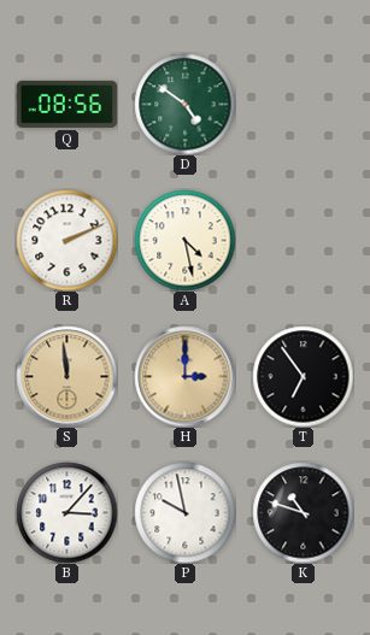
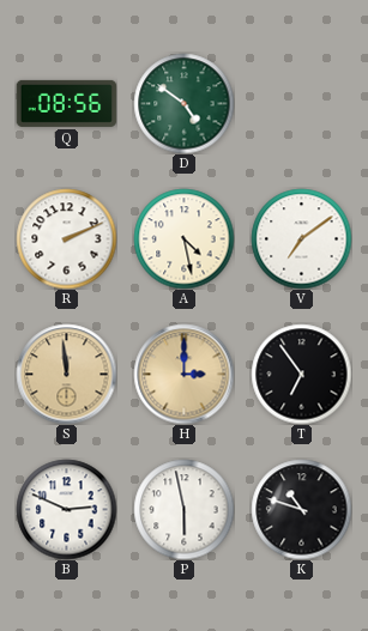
V: none -> 7:09
B: 3:07 -> 2:49
P: 9:58 -> 5:58
